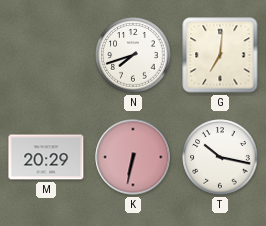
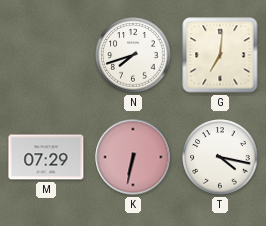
M: 20:29 -> 07:29
T: 10:17 -> 4:17
